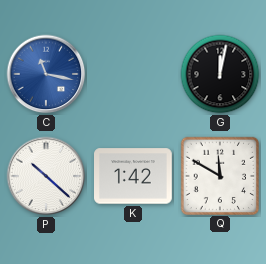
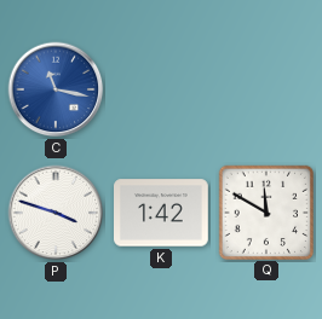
G: 12:02 -> none
P: 10:22 -> 3:48
